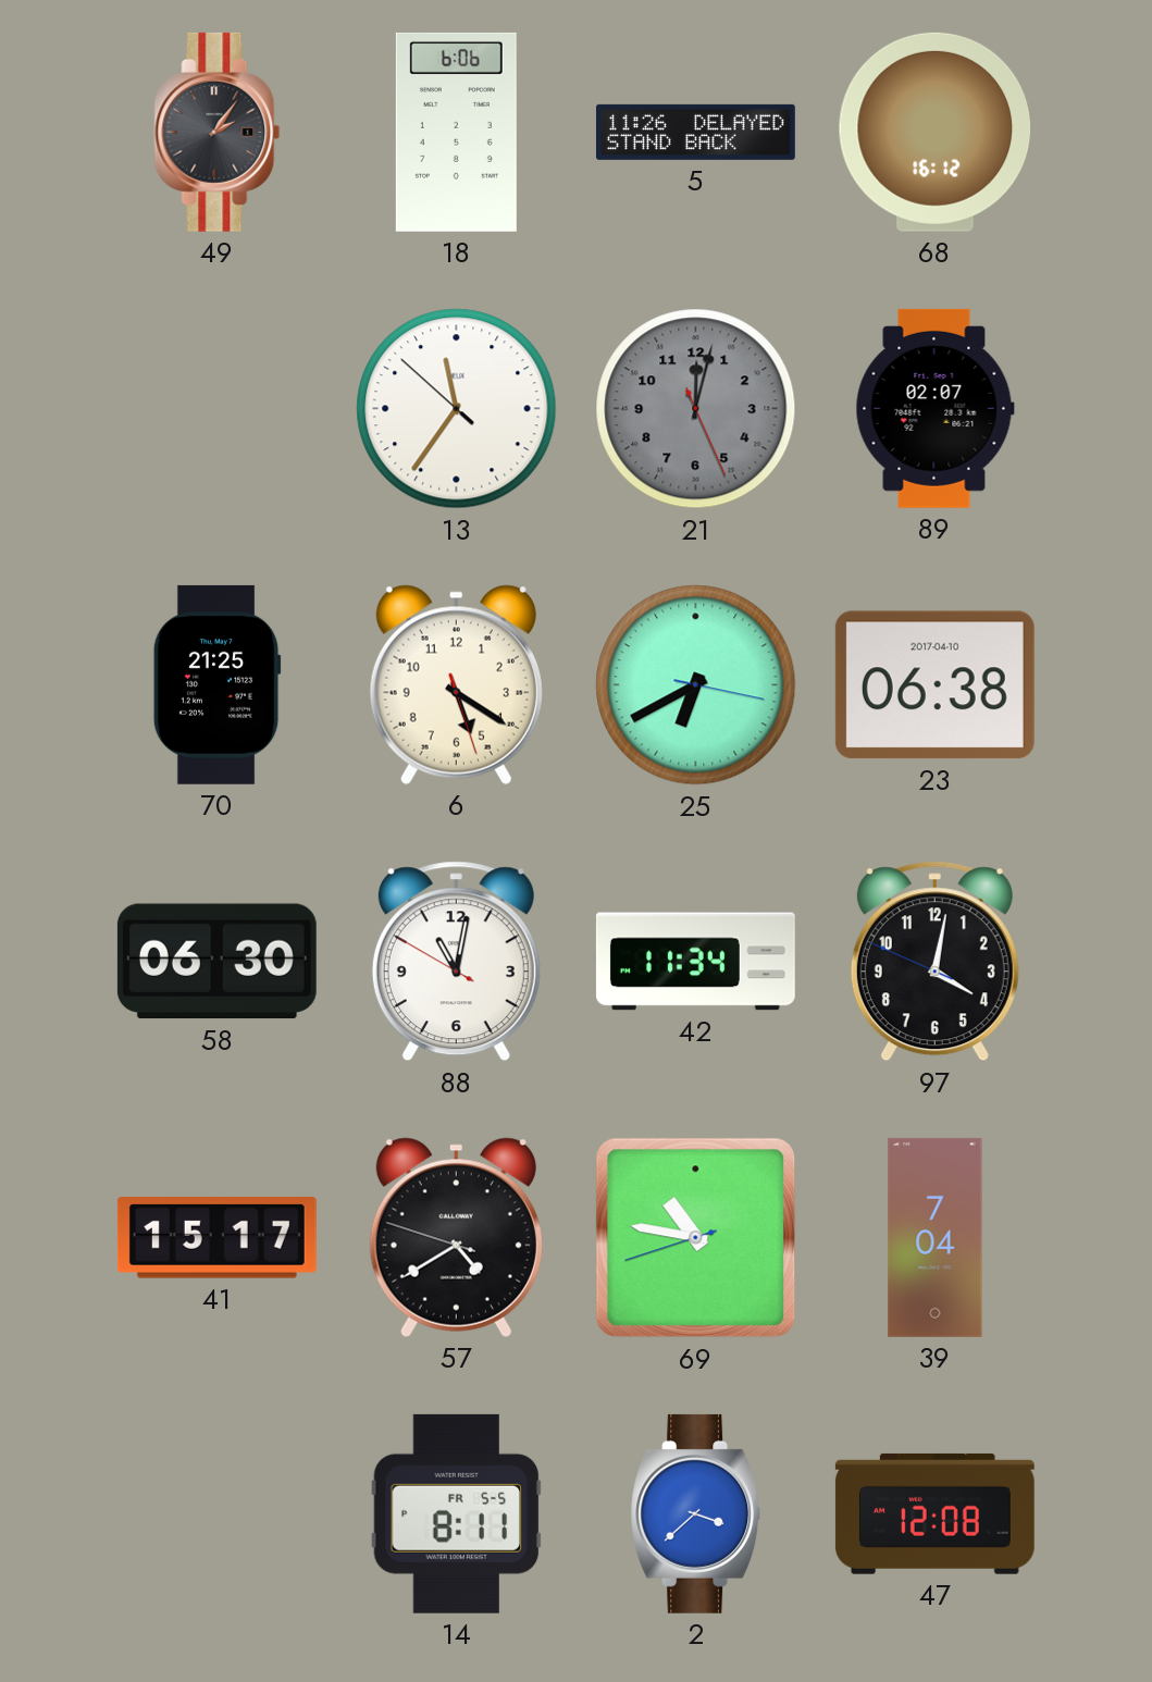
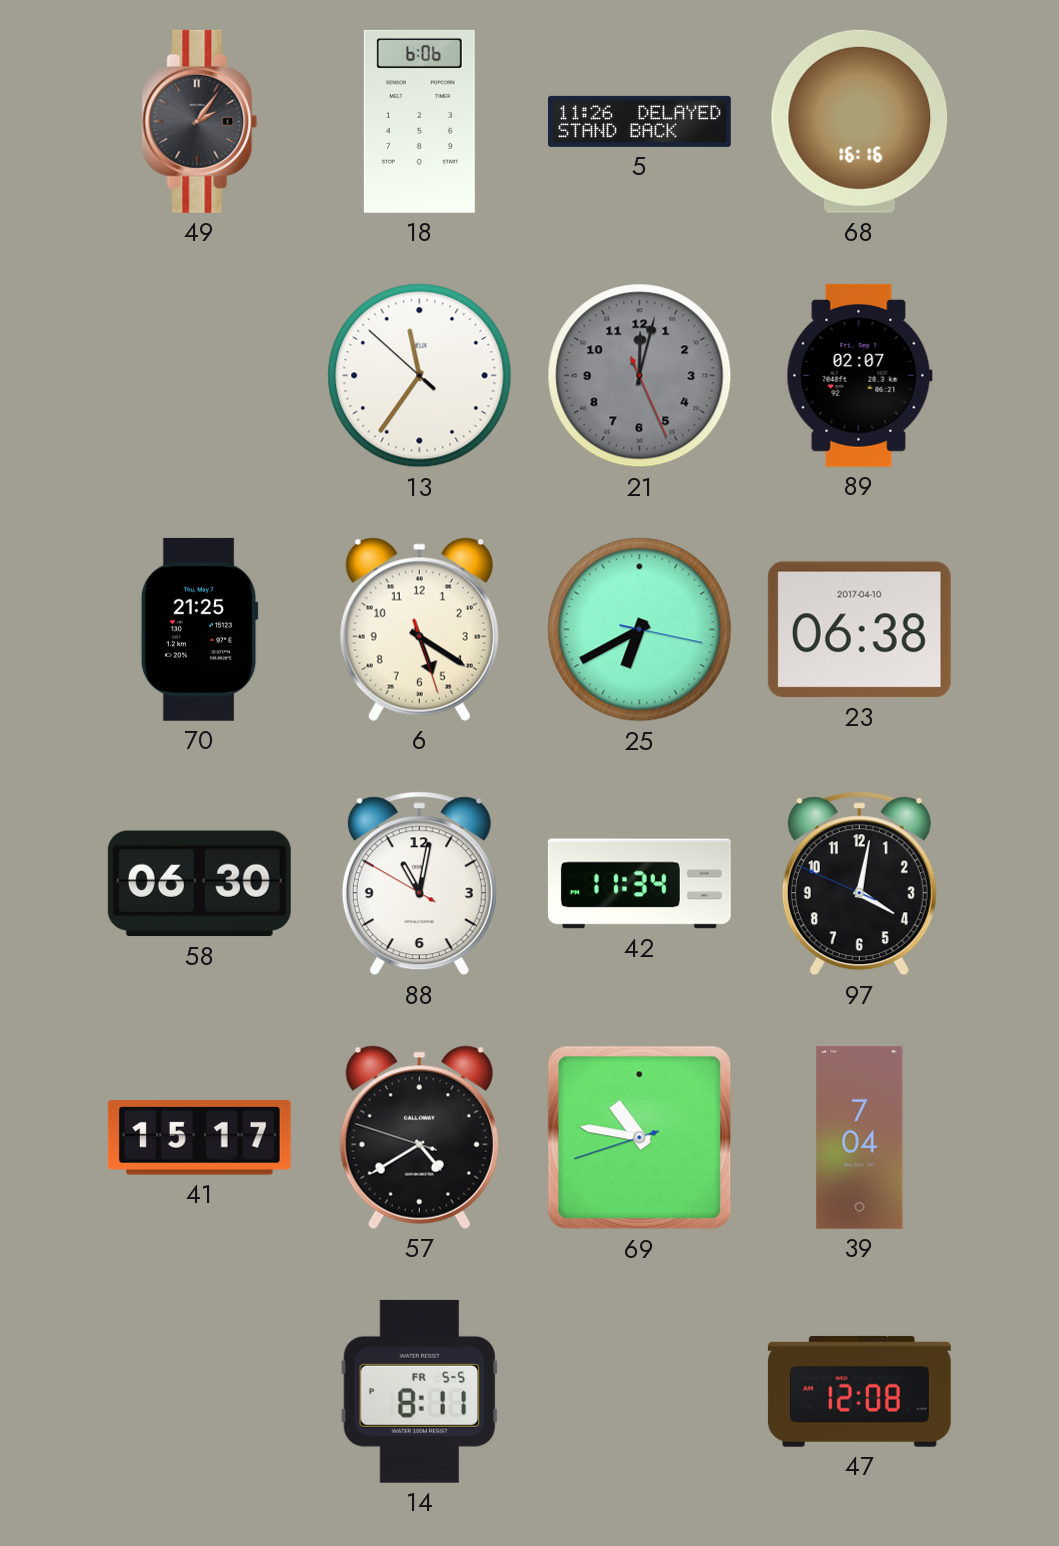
68: 16:12 -> 16:16
2: 3:38 -> none
